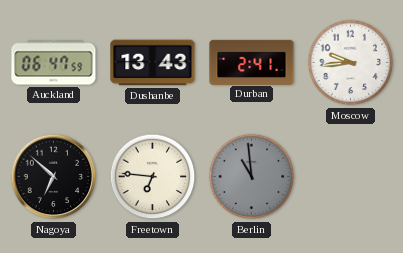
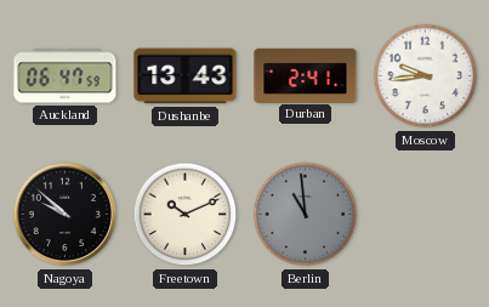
Nagoya: 6:52 -> 9:52
Freetown: 6:46 -> 10:11
